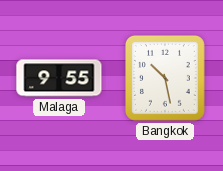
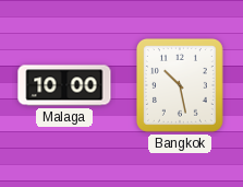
Malaga: 9:55 -> 10:00
